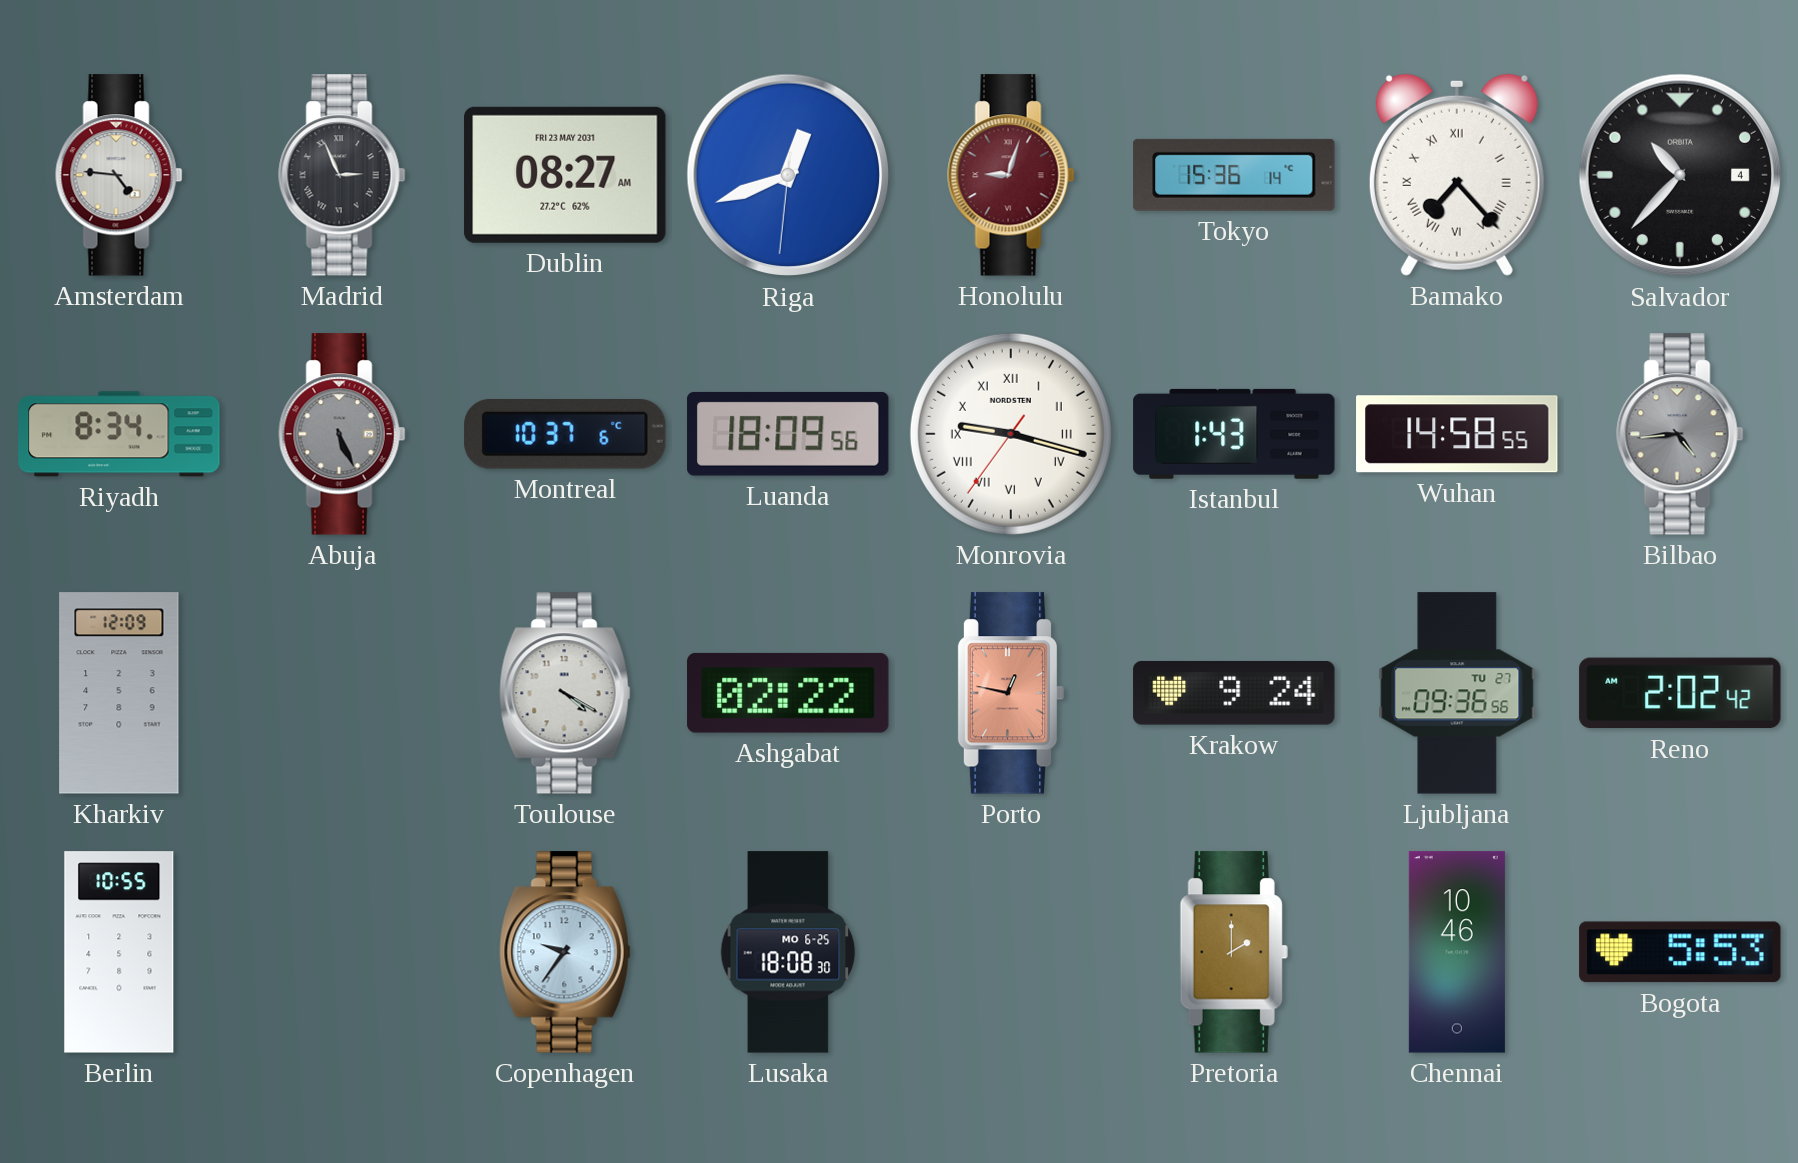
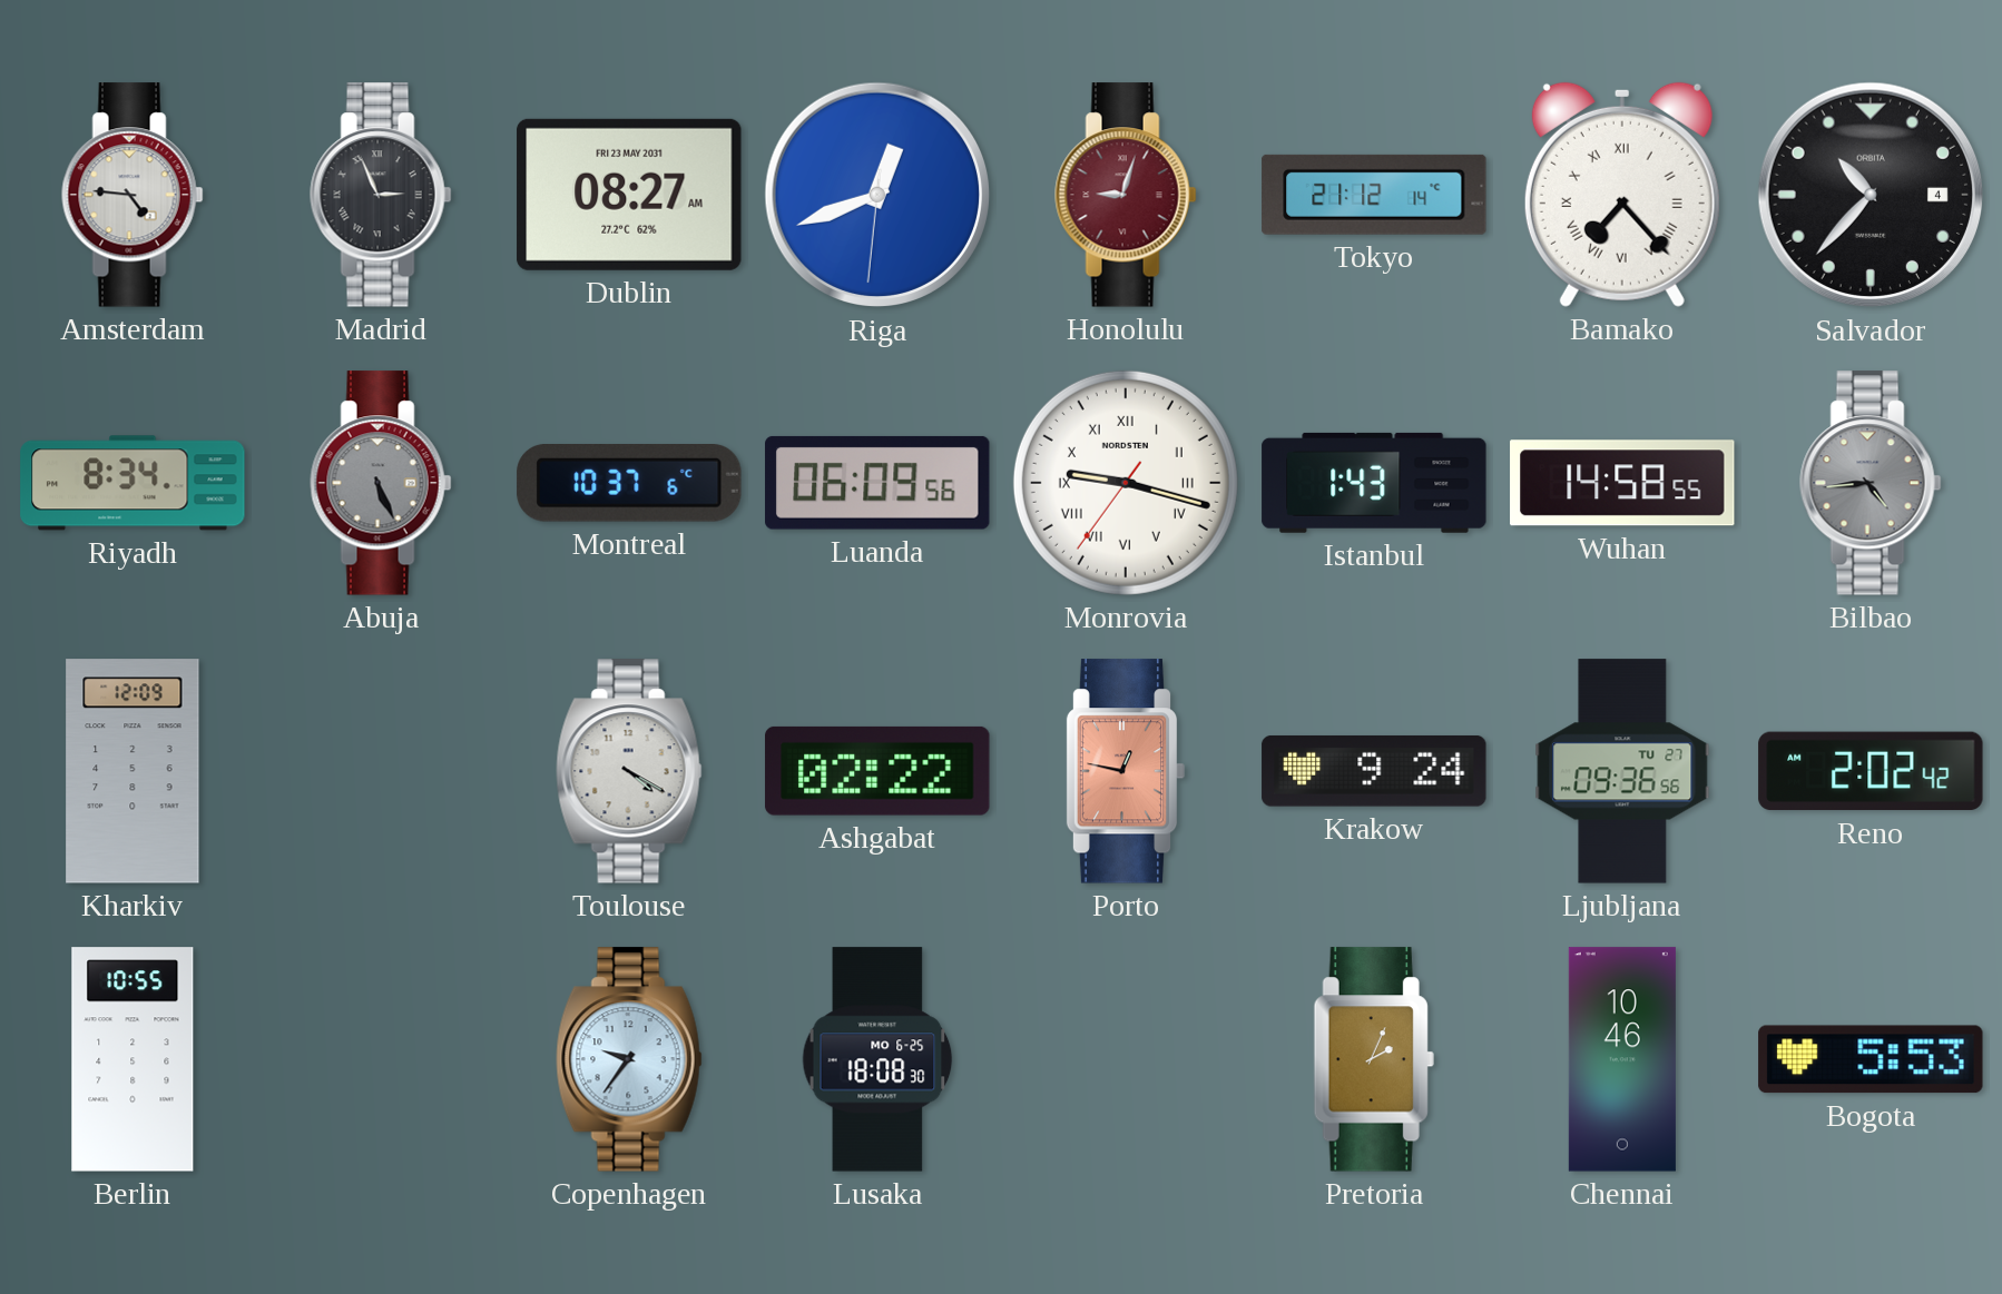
Tokyo: 15:36 -> 21:12
Luanda: 18:09 -> 06:09
Pretoria: 2:00 -> 2:04
